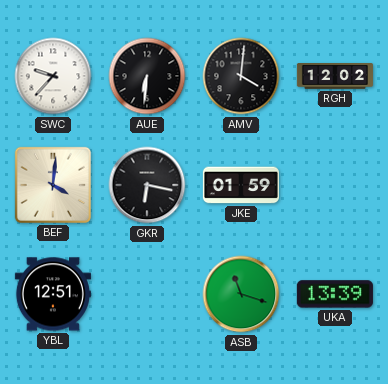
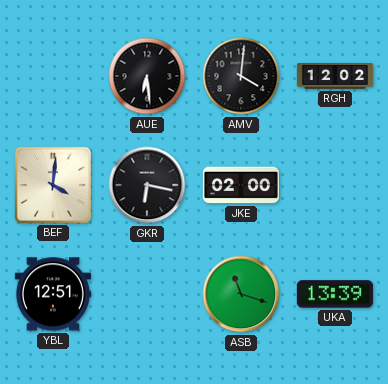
SWC: 9:37 -> none
AUE: 6:31 -> 6:29
JKE: 01:59 -> 02:00
